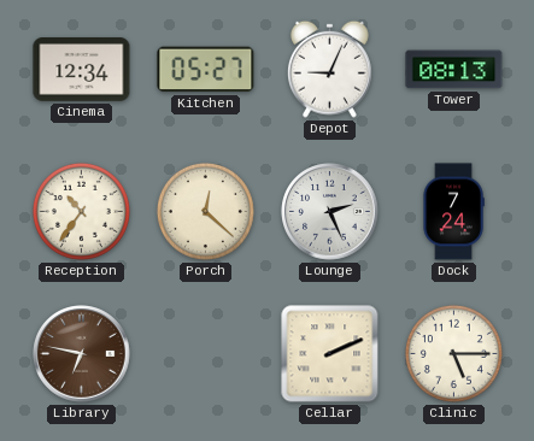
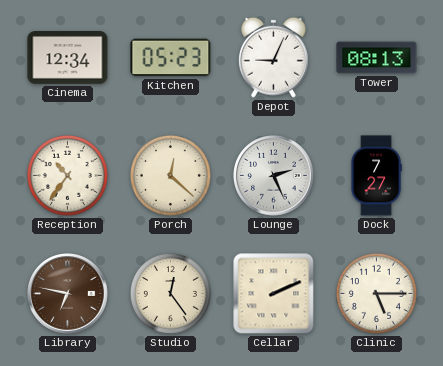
Kitchen: 05:27 -> 05:23
Dock: 7:24 -> 7:27
Studio: none -> 12:24
